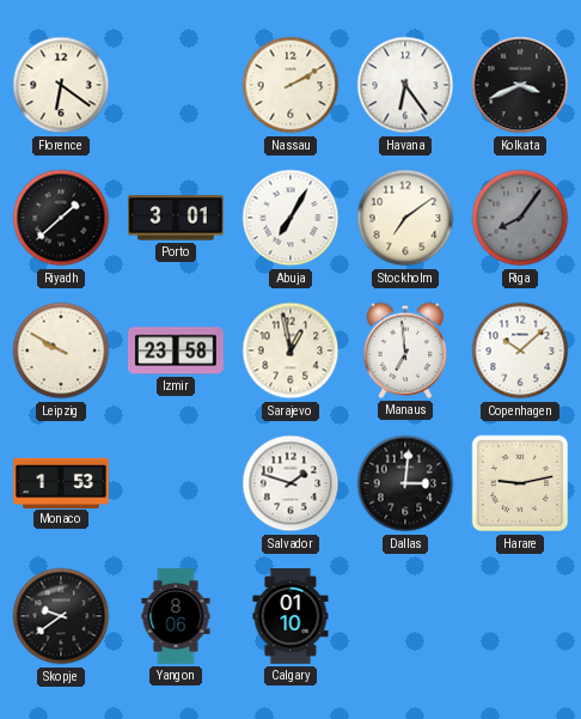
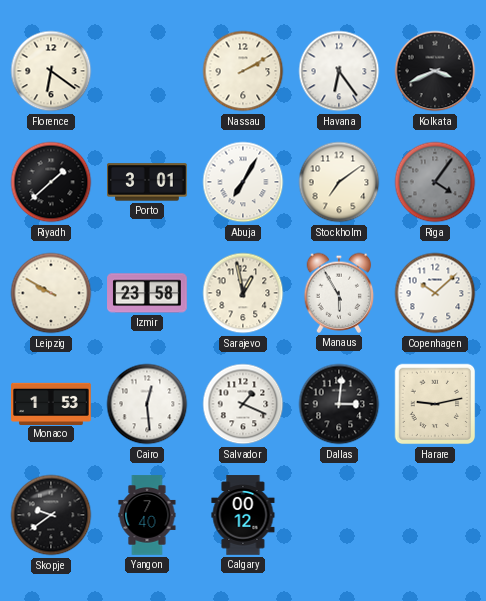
Riga: 8:06 -> 4:06
Manaus: 6:59 -> 5:55
Cairo: none -> 12:29
Salvador: 1:48 -> 1:19
Yangon: 8:06 -> 7:40
Calgary: 01:10 -> 00:12
